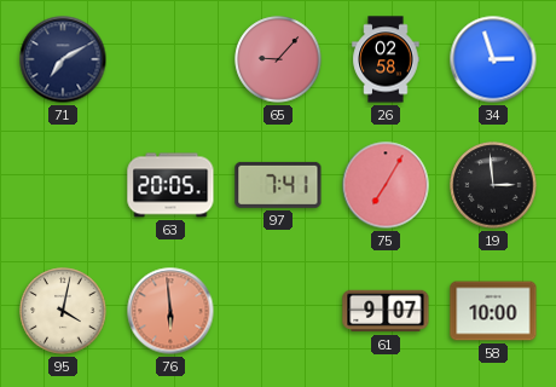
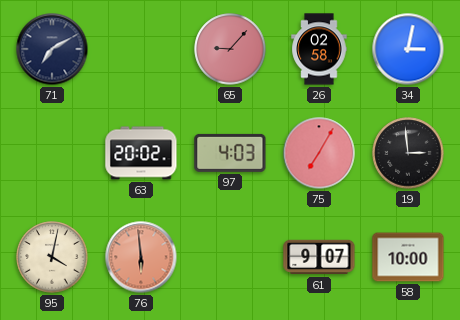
34: 2:57 -> 3:02
63: 20:05 -> 20:02
97: 7:41 -> 4:03
